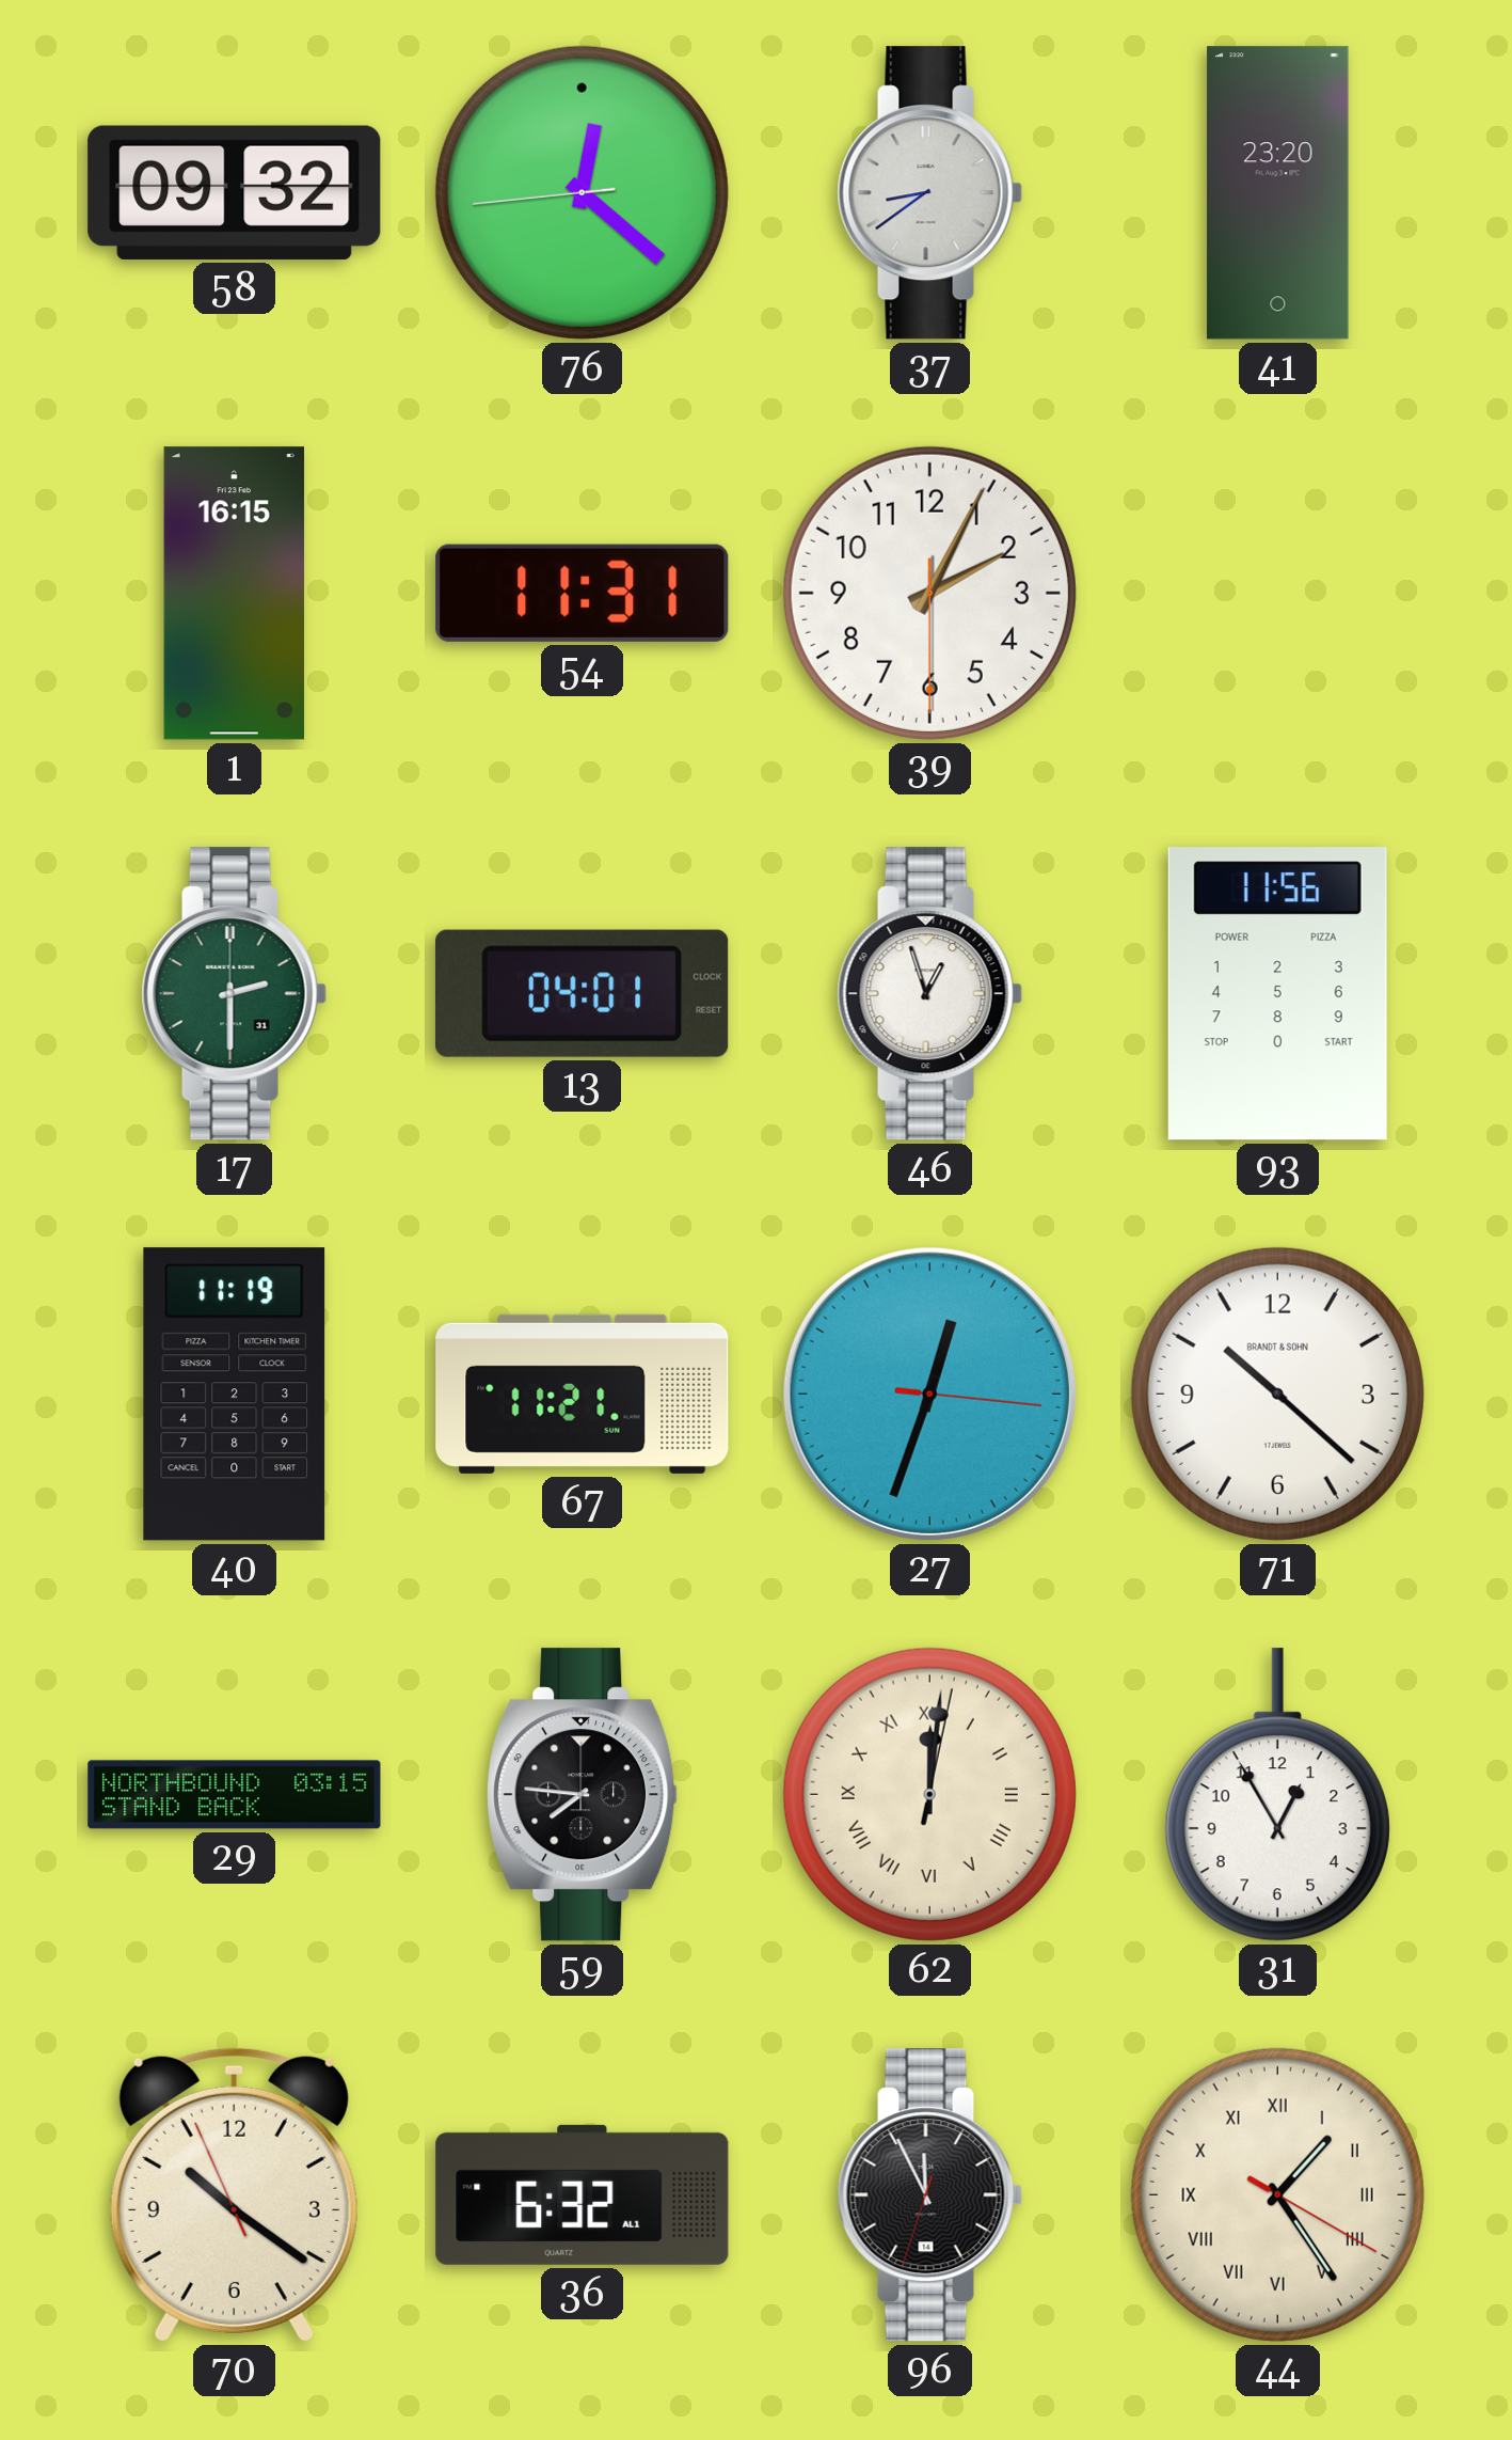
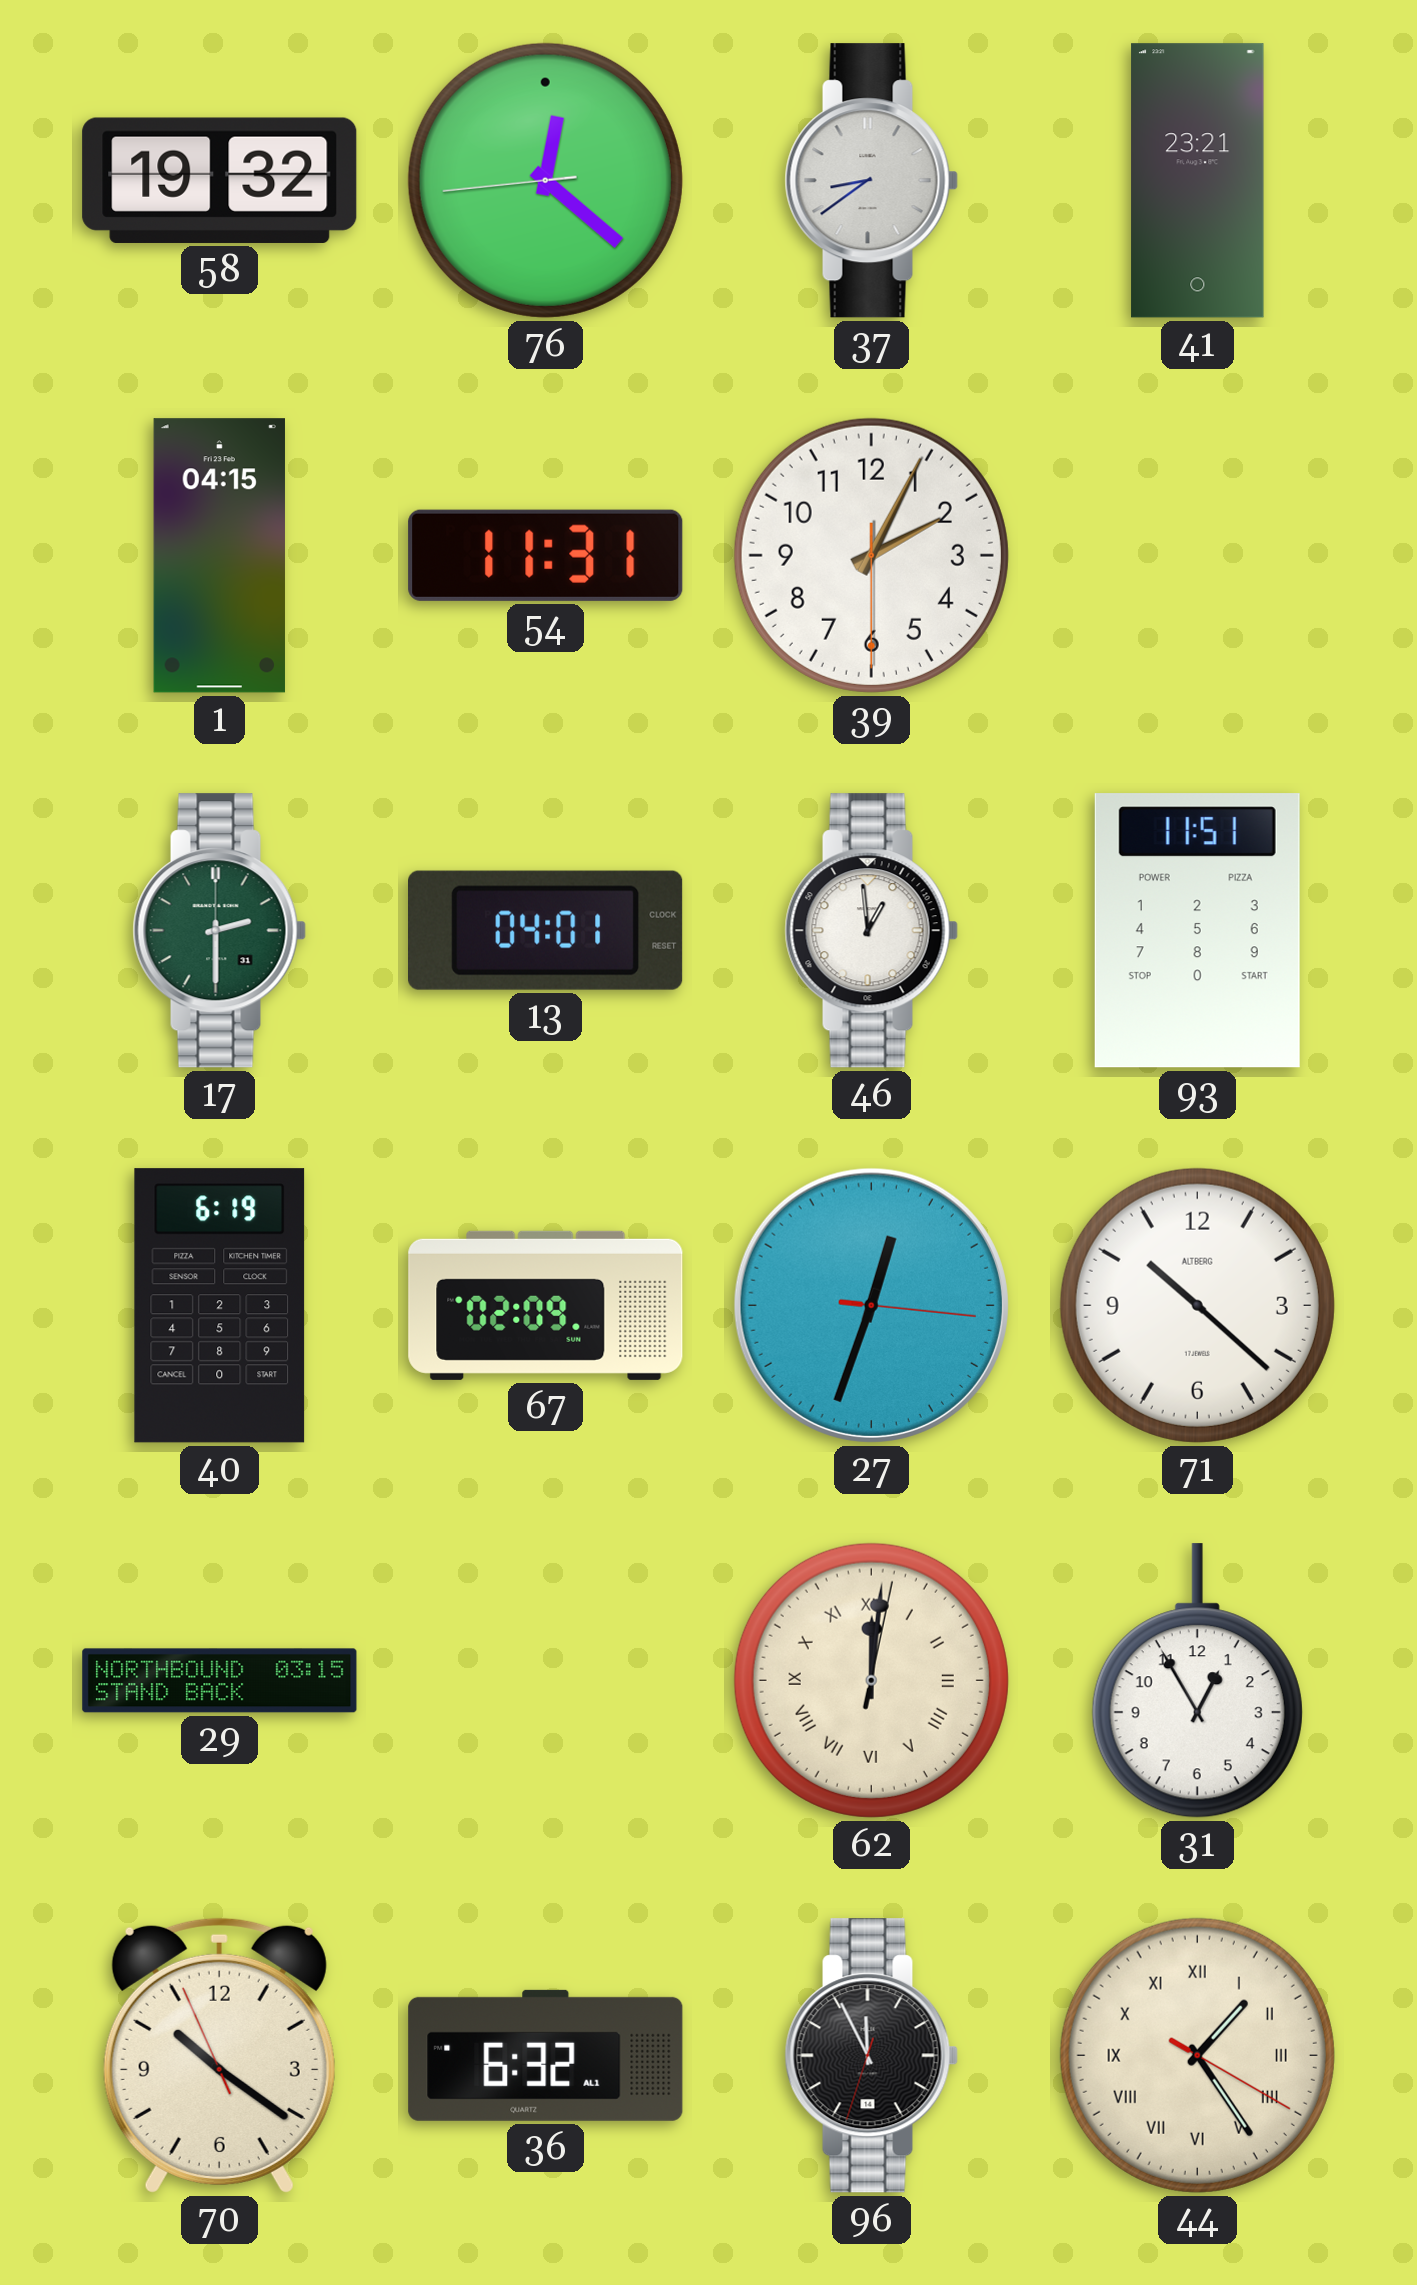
58: 09:32 -> 19:32
41: 23:20 -> 23:21
1: 16:15 -> 04:15
46: 12:57 -> 12:59
93: 11:56 -> 11:51
40: 11:19 -> 6:19
67: 11:21 -> 02:09
71 brand: BRANDT & SOHN -> ALTBERG
59: 7:46 -> none
